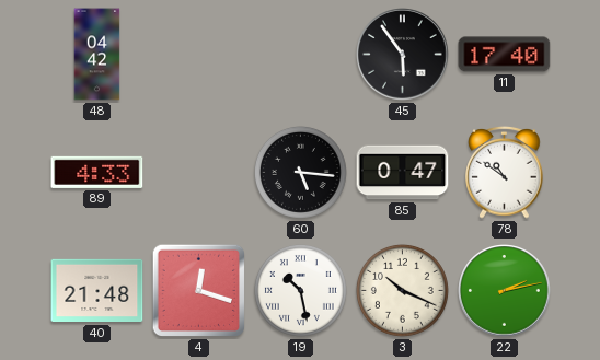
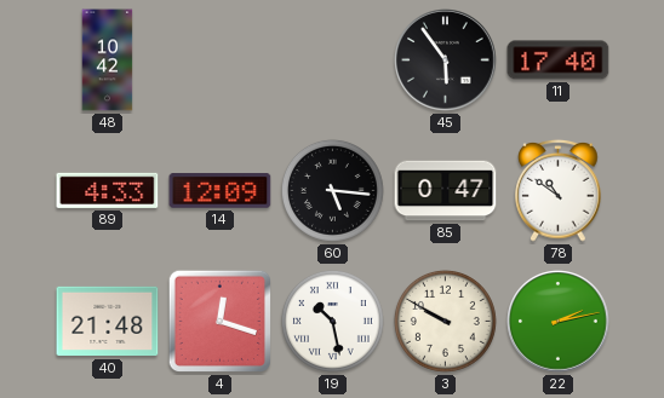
48: 04:42 -> 10:42
14: none -> 12:09
3: 10:19 -> 9:50
